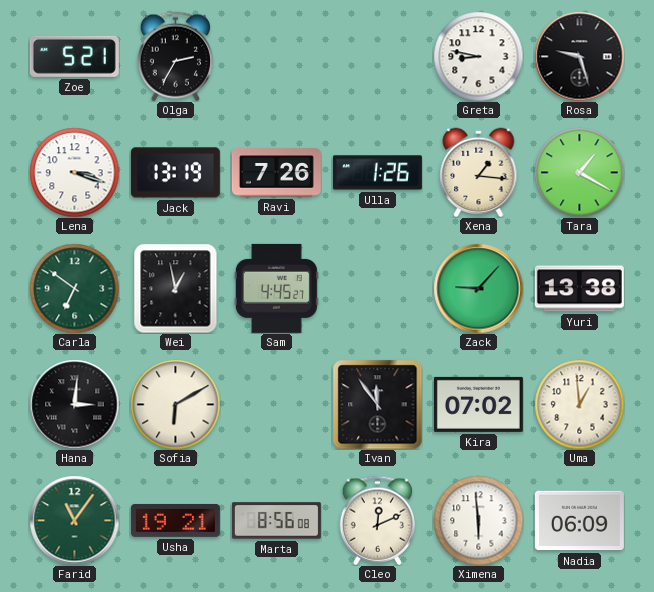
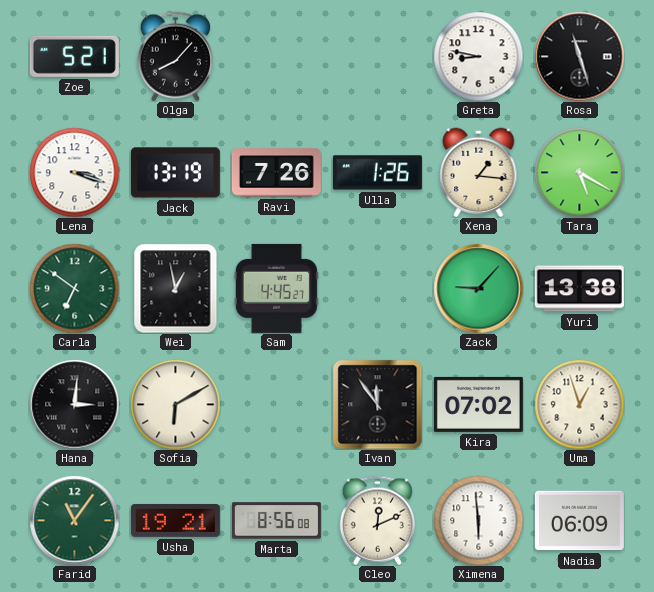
Olga: 2:35 -> 8:07
Rosa: 9:27 -> 11:27
Tara: 1:20 -> 5:20
Uma: 12:59 -> 12:57
